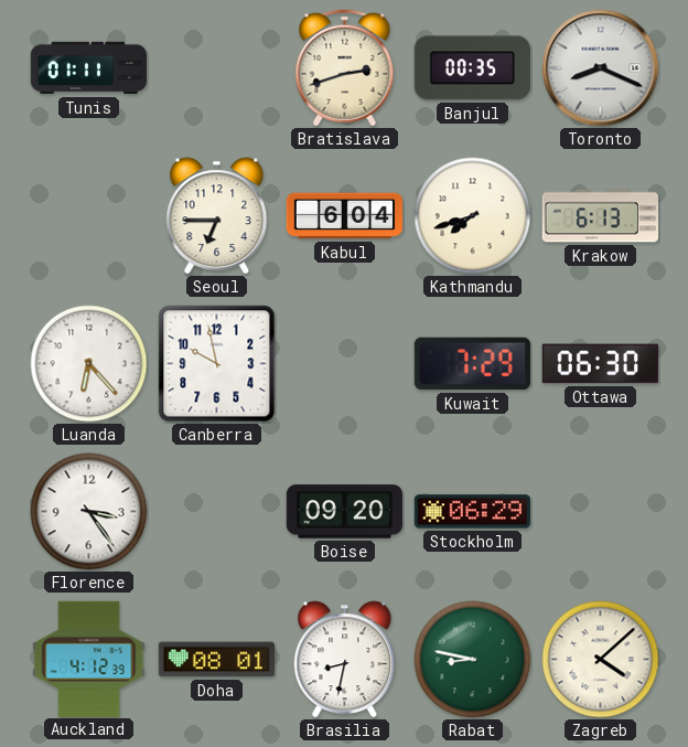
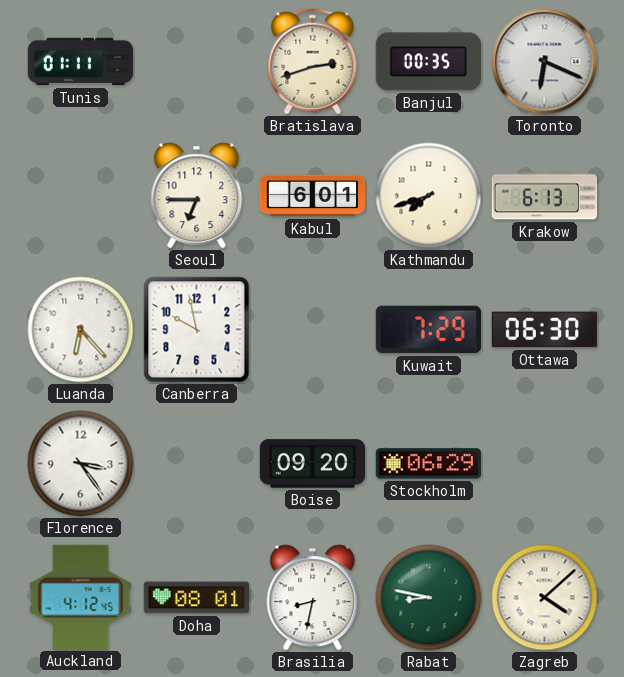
Toronto: 8:19 -> 6:19
Kabul: 6:04 -> 6:01
Auckland: 4:12:39 -> 4:12:45
